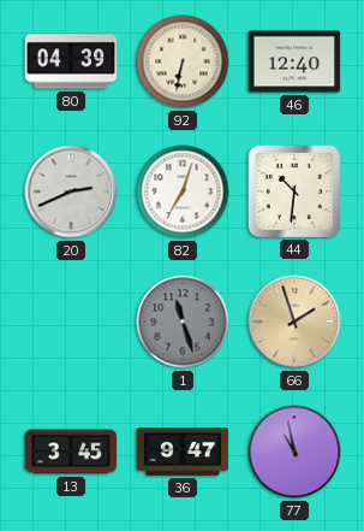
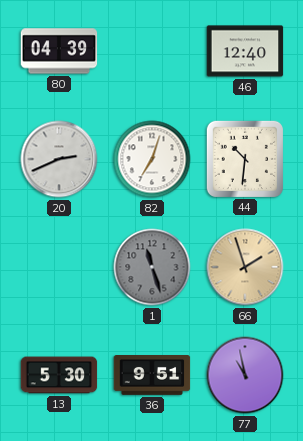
92: 6:32 -> none
13: 3:45 -> 5:30
36: 9:47 -> 9:51
